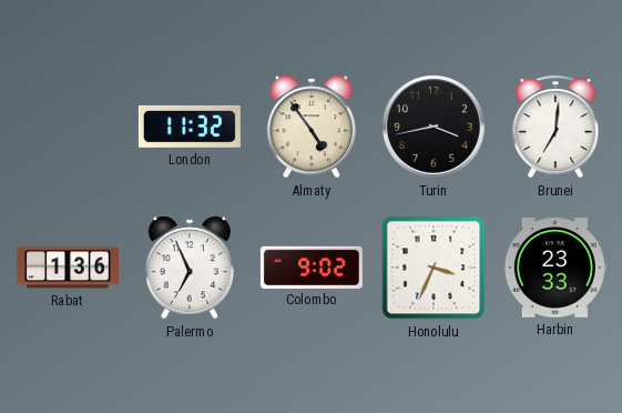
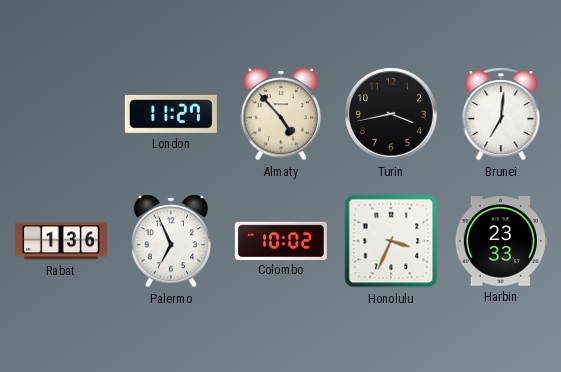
London: 11:32 -> 11:27
Almaty: 4:54 -> 4:53
Colombo: 9:02 -> 10:02
